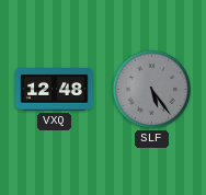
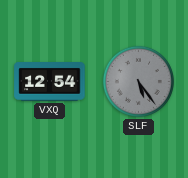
VXQ: 12:48 -> 12:54
